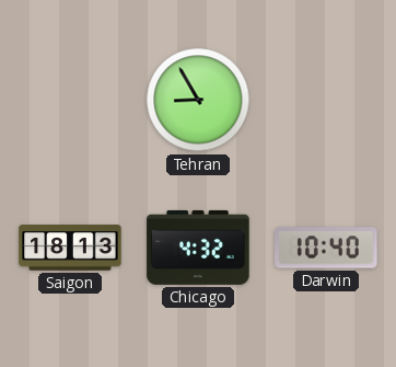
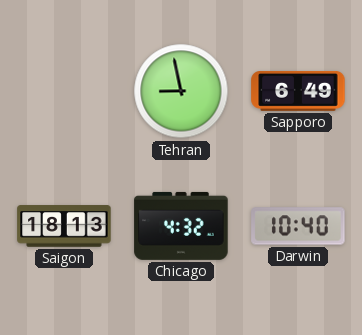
Tehran: 8:55 -> 8:58
Sapporo: none -> 6:49
